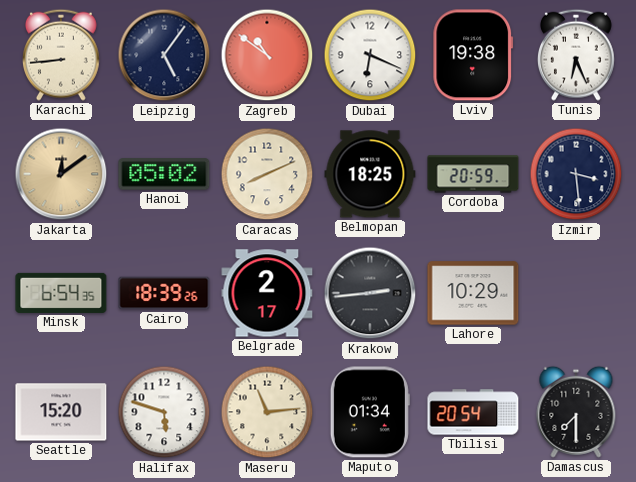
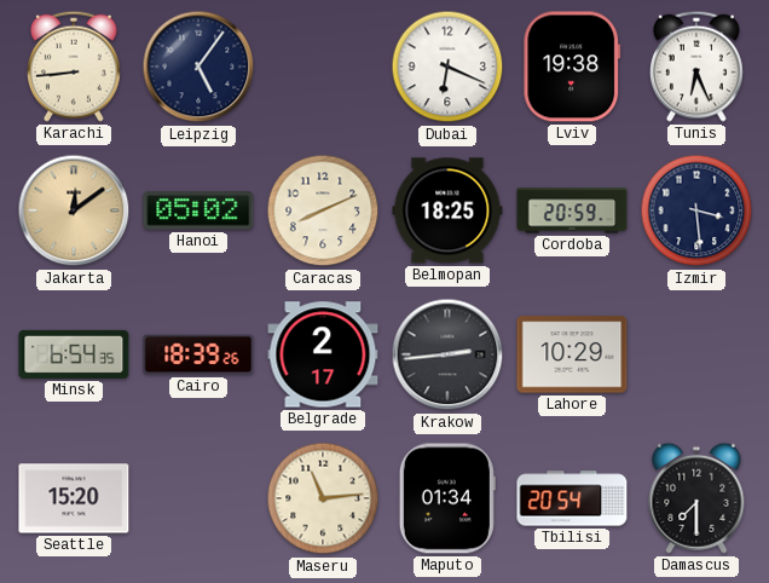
Zagreb: 10:51 -> none
Halifax: 5:48 -> none
